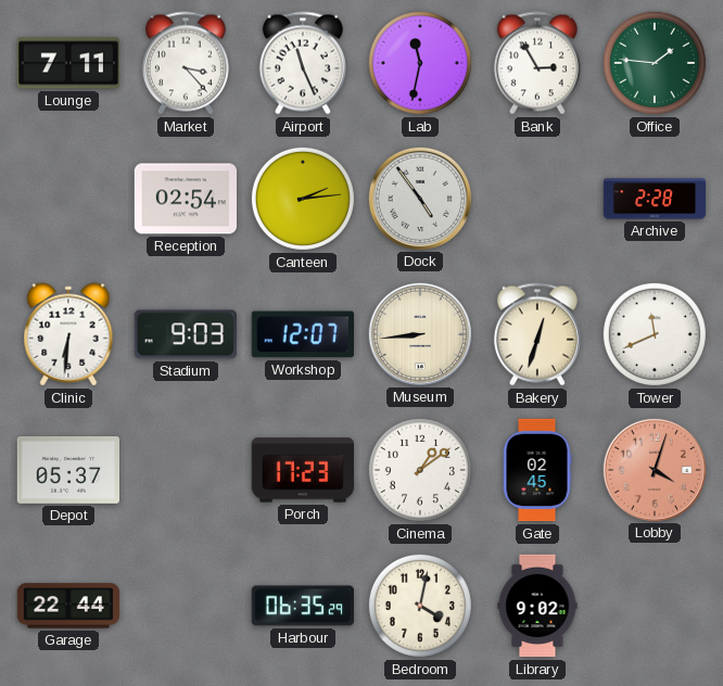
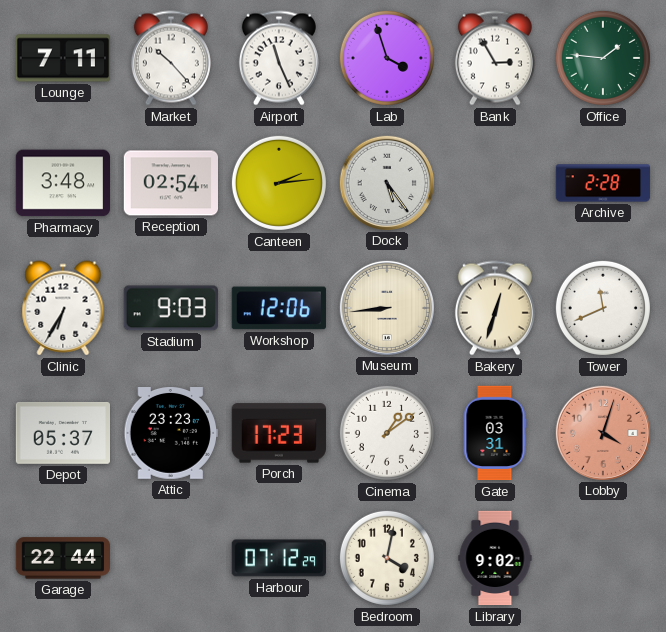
Market: 3:23 -> 10:23
Lab: 11:32 -> 3:57
Pharmacy: none -> 3:48
Dock: 4:54 -> 5:24
Clinic: 6:31 -> 6:35
Workshop: 12:07 -> 12:06
Attic: none -> 23:23
Gate: 02:45 -> 03:31
Harbour: 06:35 -> 07:12
